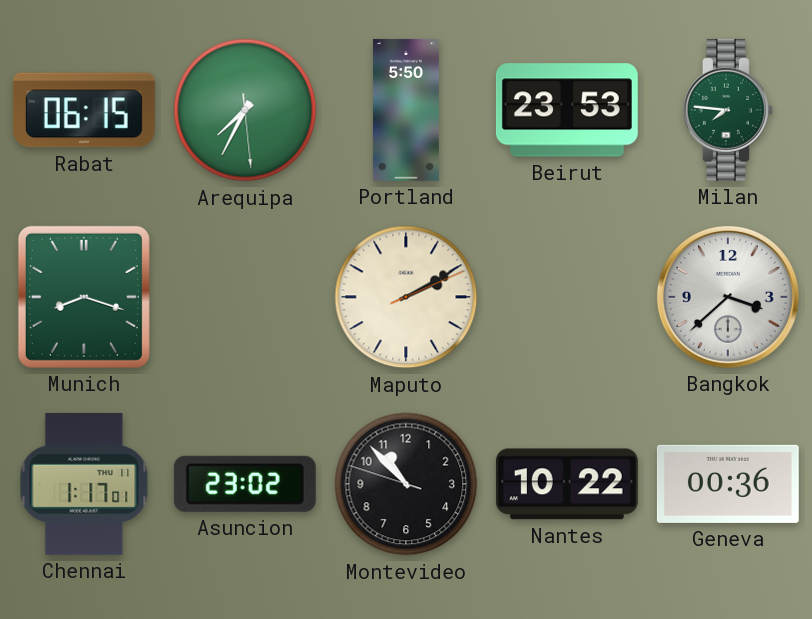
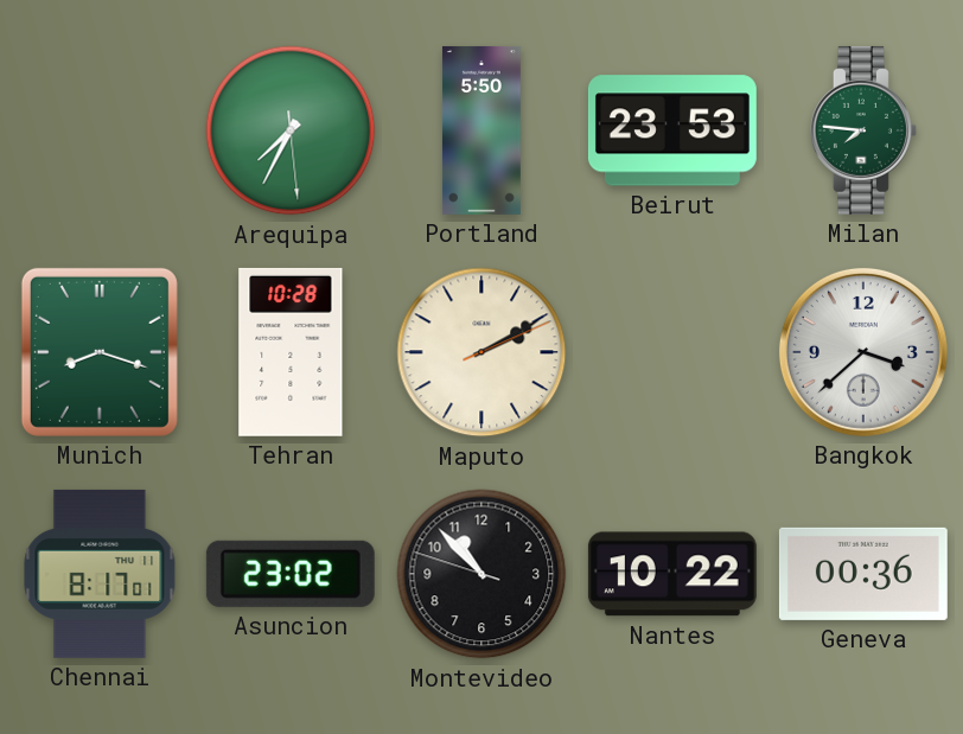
Rabat: 06:15 -> none
Tehran: none -> 10:28
Chennai: 1:17 -> 8:17
